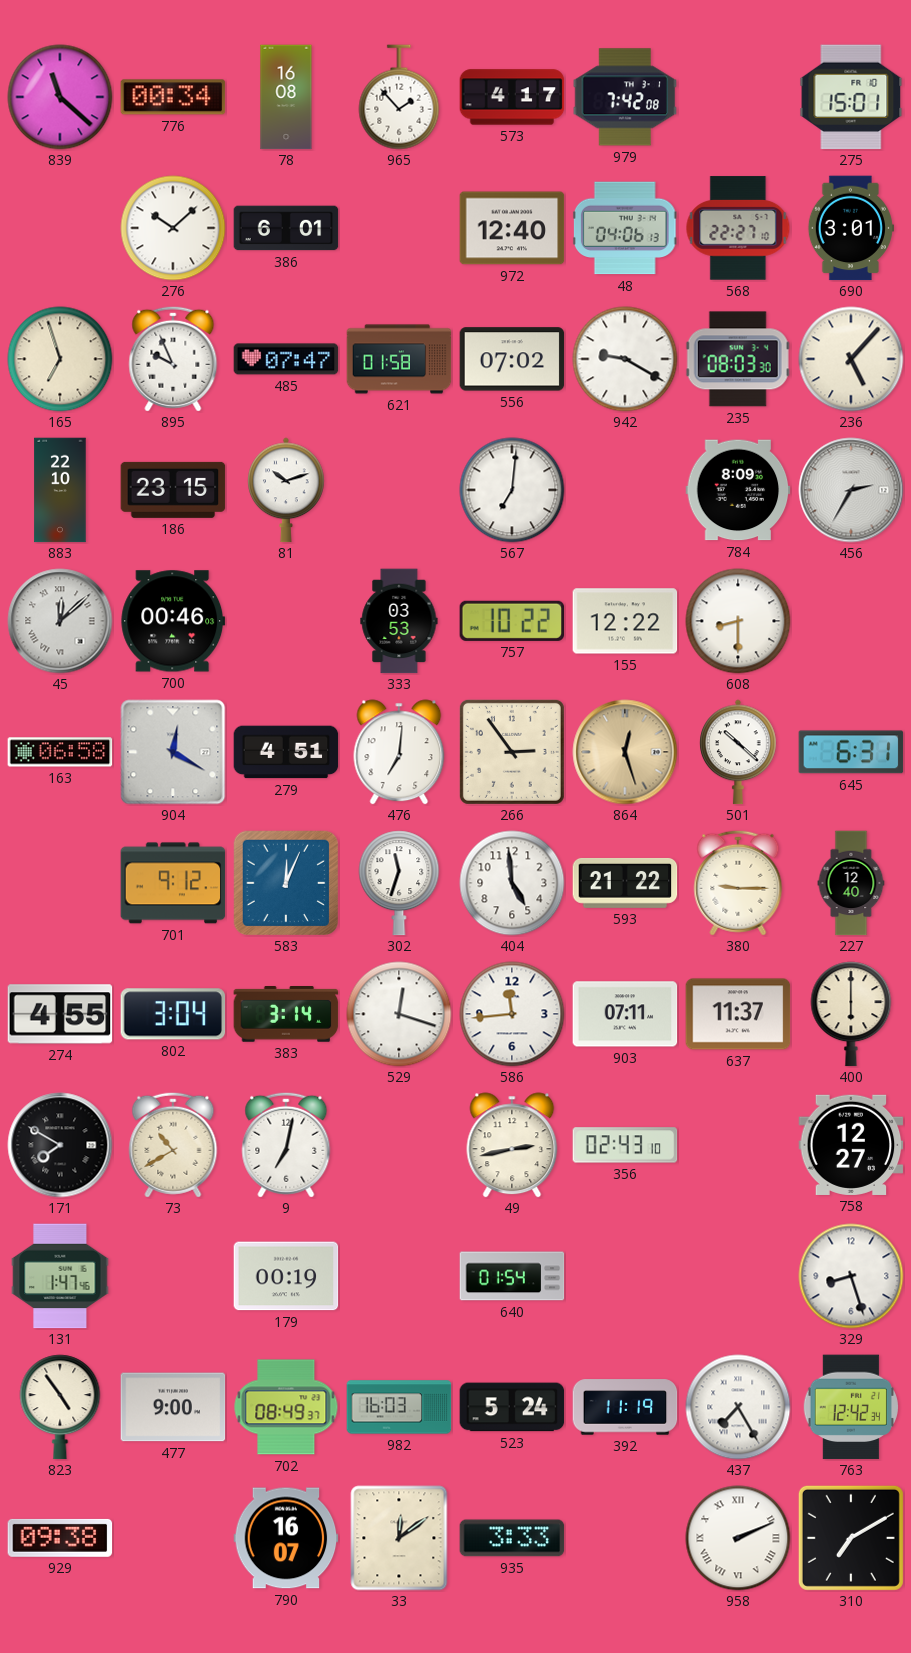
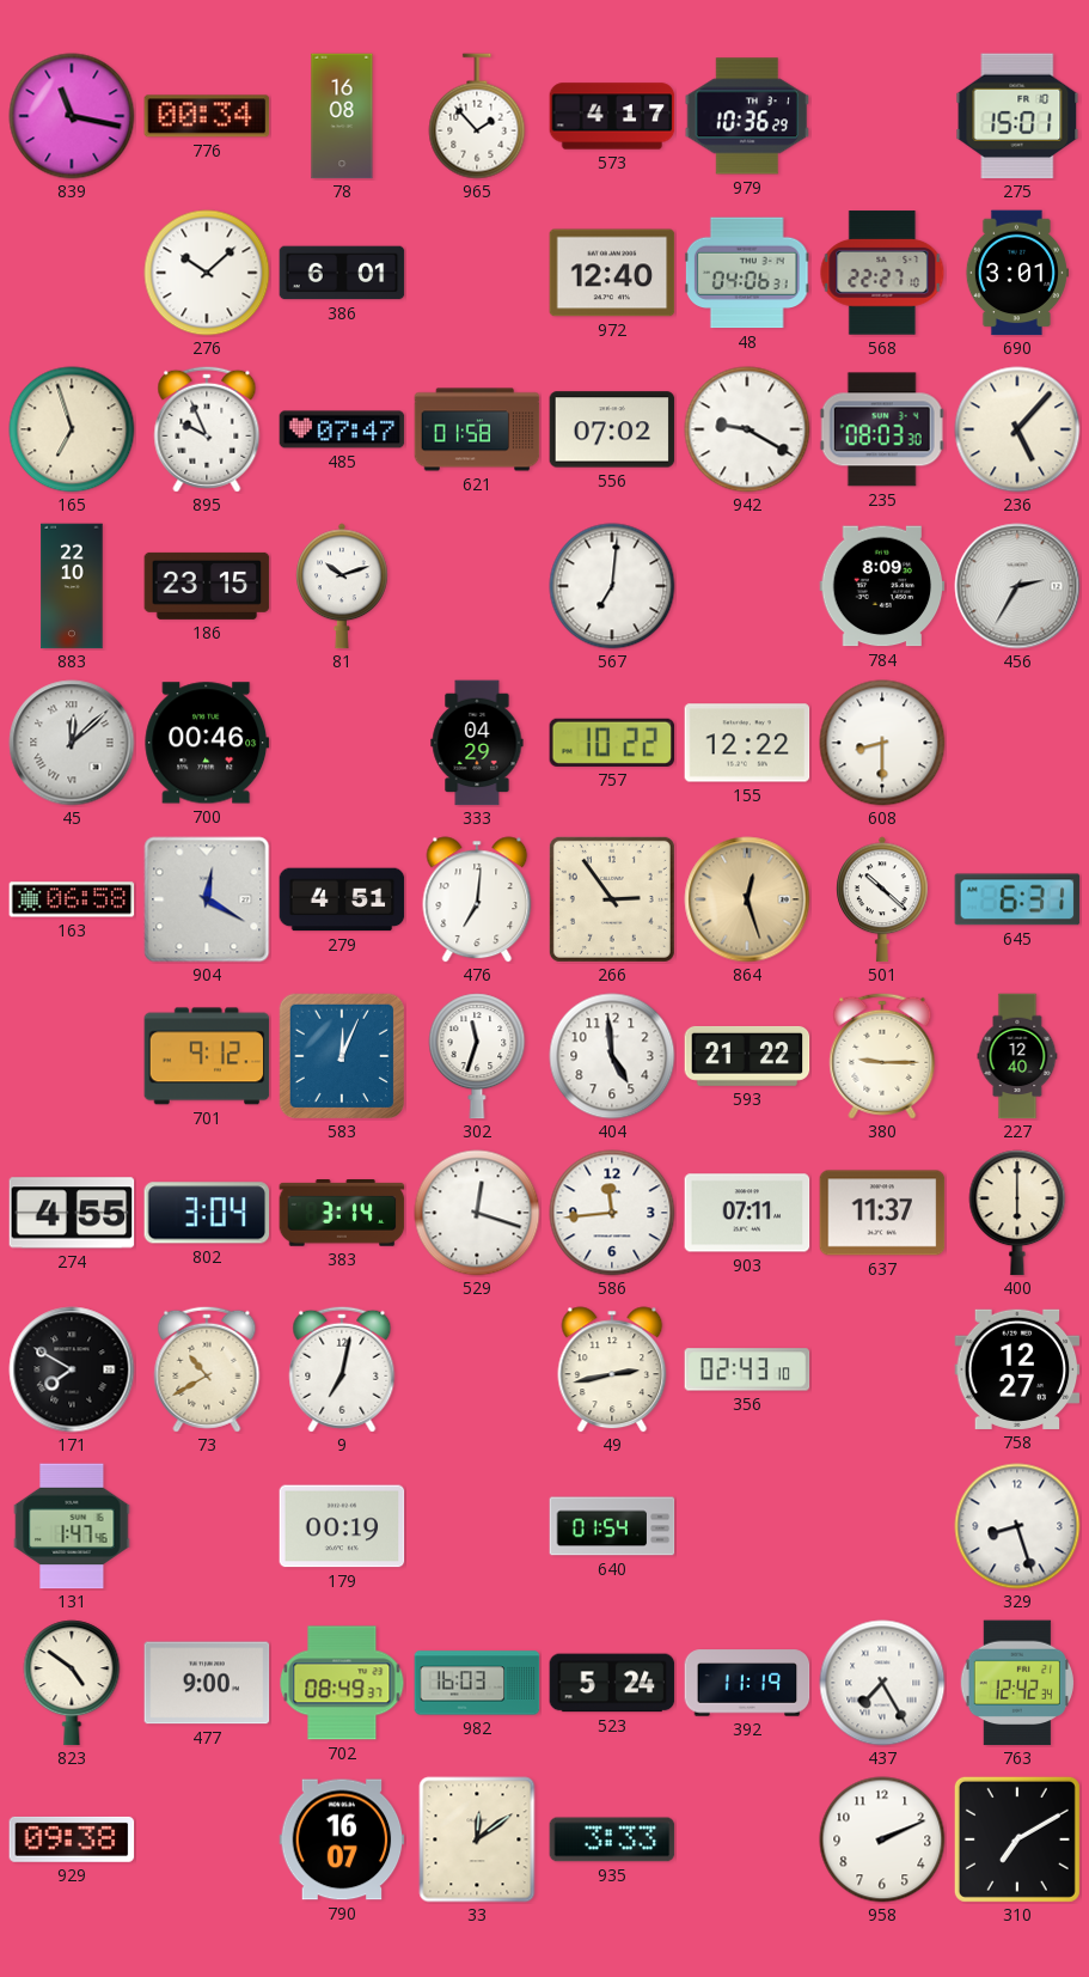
839: 11:22 -> 11:17
979: 7:42 -> 10:36
48: 04:06:13 -> 04:06:31
333: 03:53 -> 04:29
823: 4:54 -> 4:51
958 numerals: Roman -> Arabic
